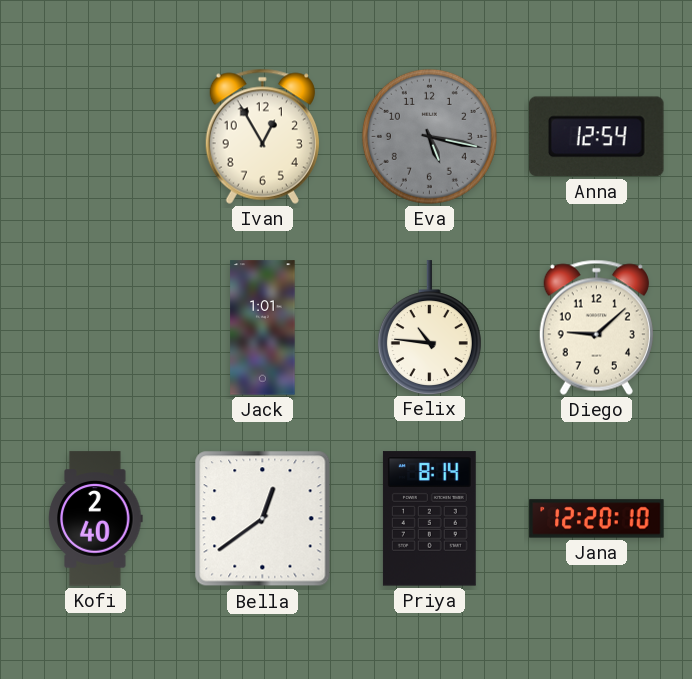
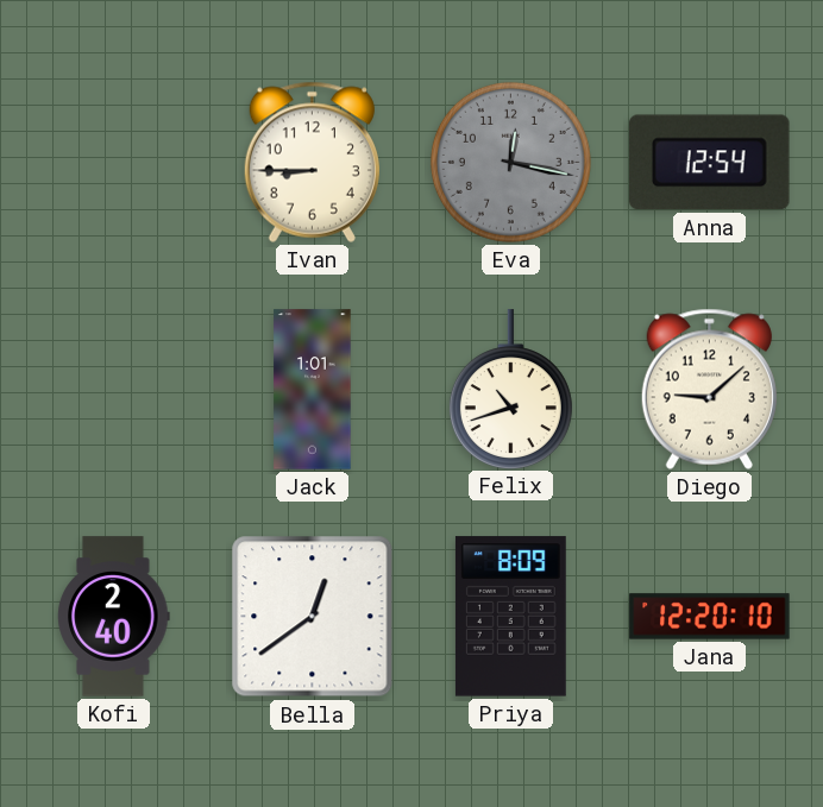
Ivan: 12:55 -> 8:45
Eva: 5:17 -> 12:17
Felix: 10:46 -> 10:42
Priya: 8:14 -> 8:09
